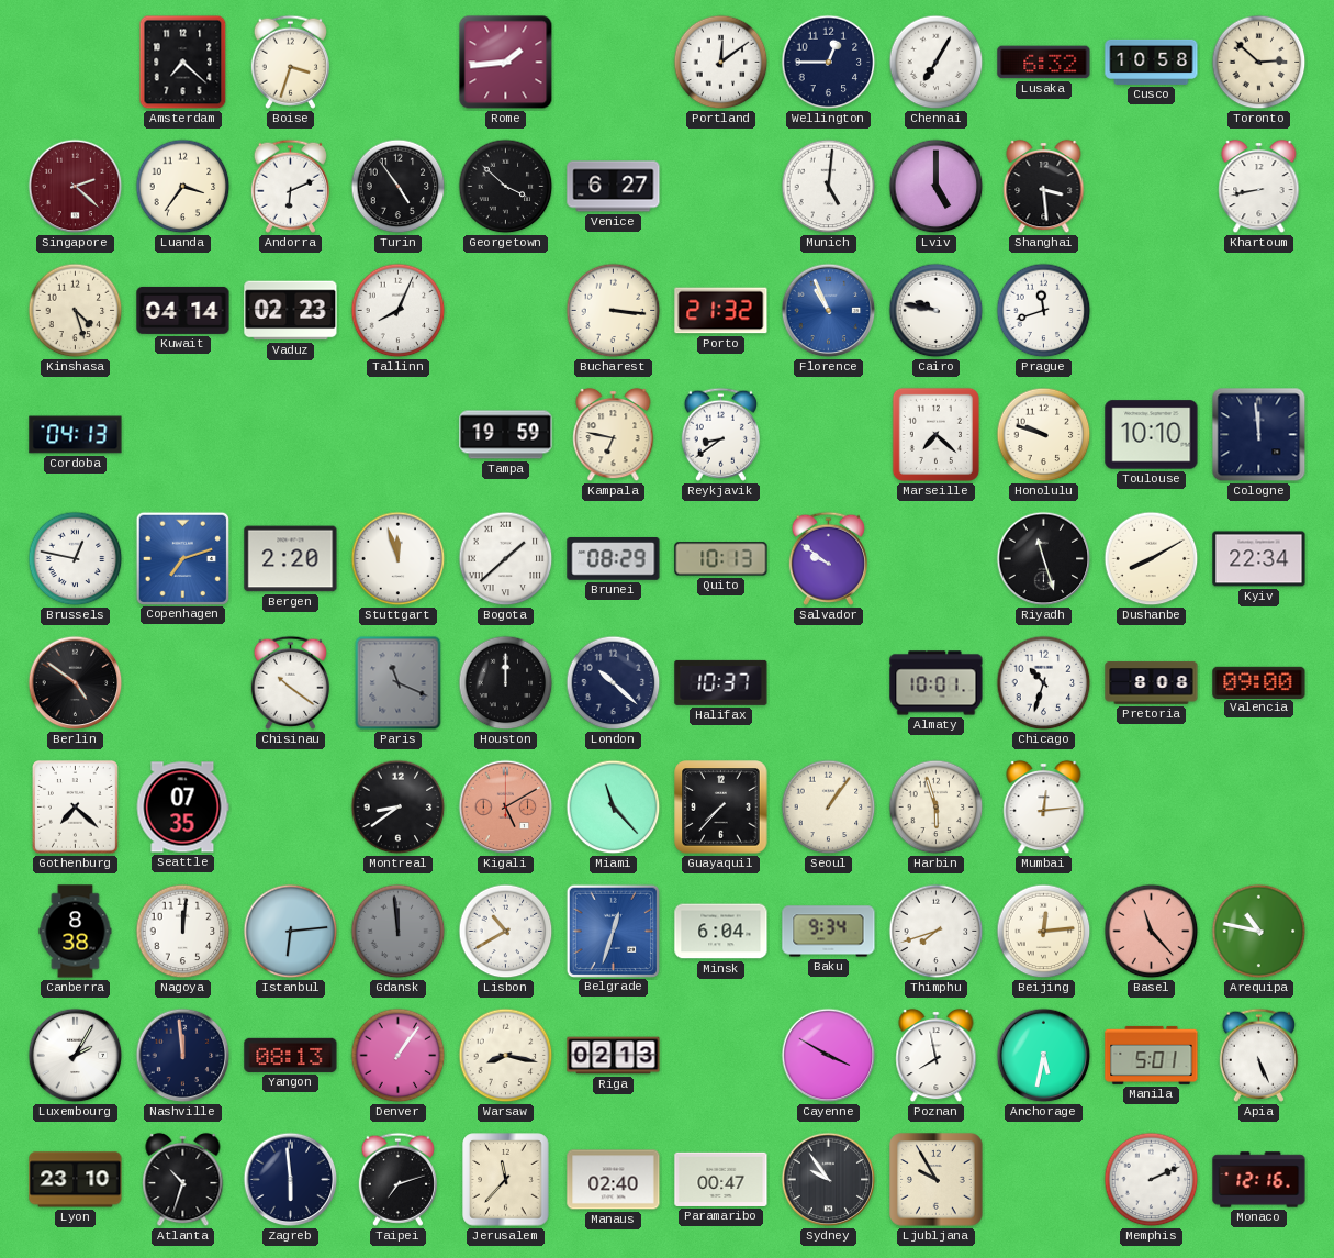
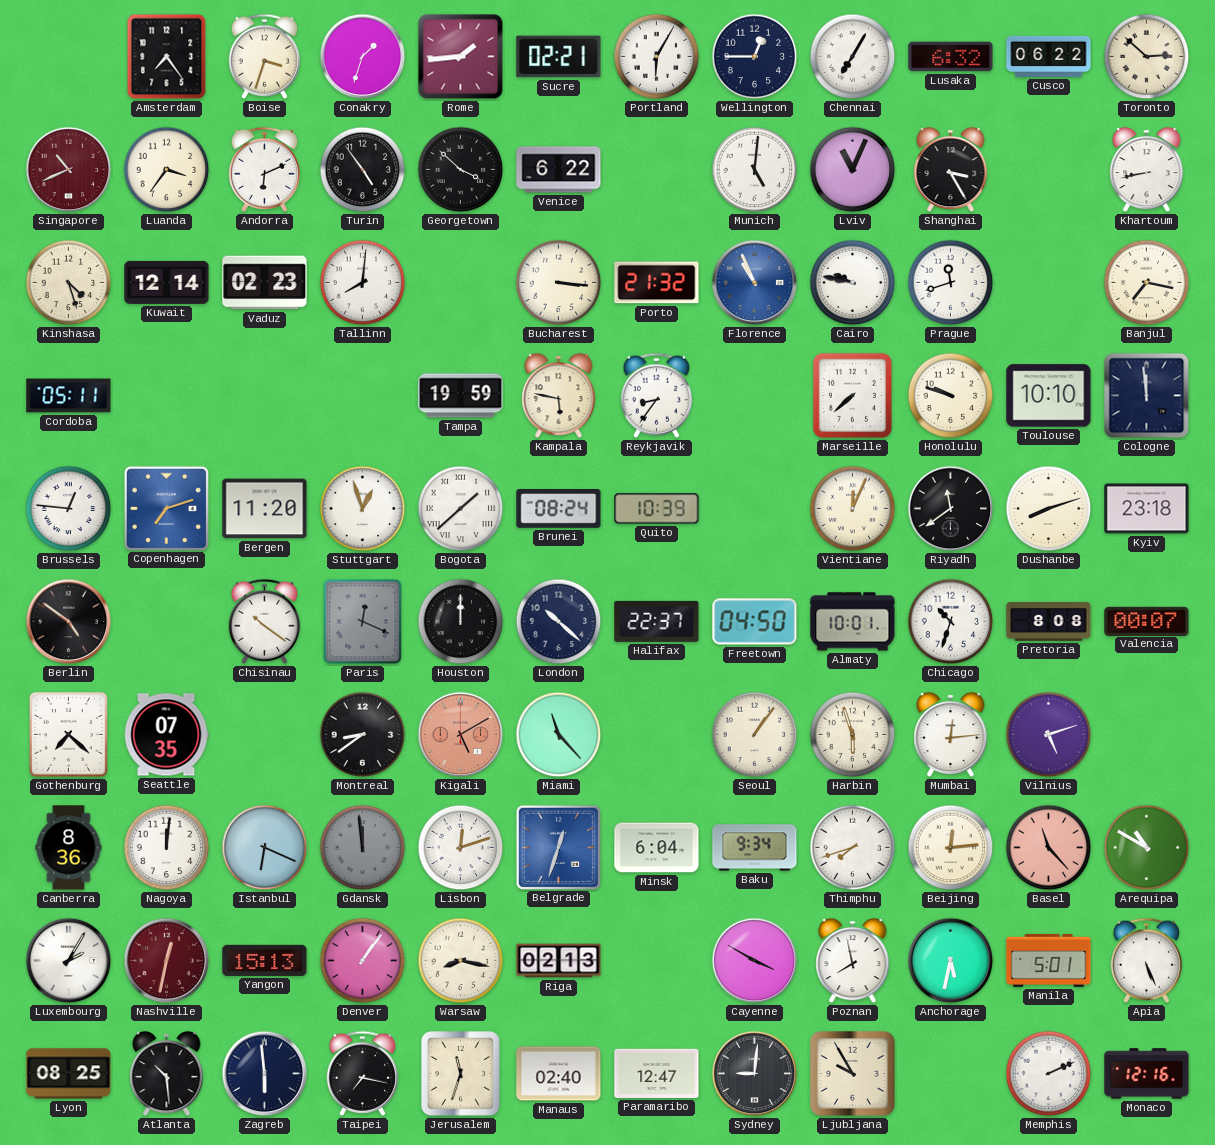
Amsterdam: 7:22 -> 7:24
Conakry: none -> 1:33
Sucre: none -> 02:21
Portland: 12:09 -> 6:05
Cusco: 10:58 -> 06:22
Singapore: 2:22 -> 10:41
Venice: 6:27 -> 6:22
Lviv: 5:00 -> 11:04
Shanghai: 3:29 -> 3:25
Kuwait: 04:14 -> 12:14
Tallinn: 8:04 -> 8:01
Banjul: none -> 7:17
Cordoba: 04:13 -> 05:11
Kampala: 6:47 -> 5:47
Reykjavik: 8:39 -> 8:36
Marseille: 7:22 -> 7:38
Brussels: 12:47 -> 12:46
Bergen: 2:20 -> 11:20
Stuttgart: 11:57 -> 12:57
Brunei: 08:29 -> 08:24
Quito: 10:13 -> 10:39
Salvador: 9:51 -> none
Vientiane: none -> 12:04
Riyadh: 11:27 -> 11:39
Dushanbe: 8:10 -> 8:12
Kyiv: 22:34 -> 23:18
Paris: 11:19 -> 12:19
Halifax: 10:37 -> 22:37
Freetown: none -> 04:50
Valencia: 09:00 -> 00:07
Guayaquil: 7:37 -> none
Vilnius: none -> 5:12
Canberra: 8:38 -> 8:36
Istanbul: 6:14 -> 6:19
Lisbon: 10:40 -> 12:12
Arequipa: 10:47 -> 10:50
Nashville: 11:59 -> 12:32
Nashville dial: navy -> burgundy
Yangon: 08:13 -> 15:13
Lyon: 23:10 -> 08:25
Atlanta: 10:33 -> 10:29
Taipei: 7:12 -> 7:17
Jerusalem: 11:37 -> 11:33
Paramaribo: 00:47 -> 12:47
Sydney: 9:54 -> 9:01
